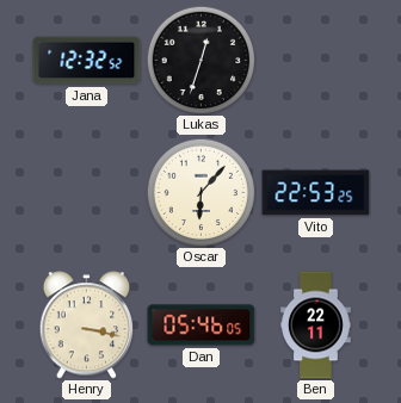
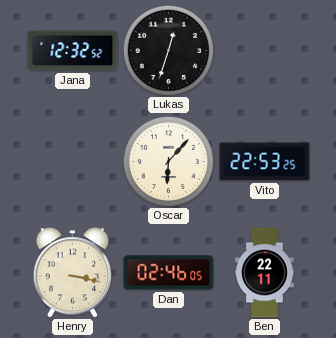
Dan: 05:46 -> 02:46
